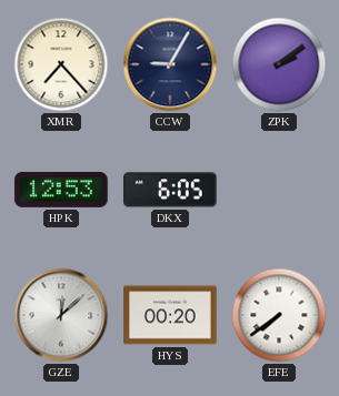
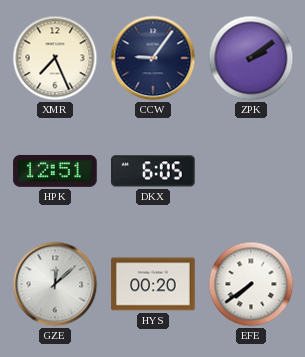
XMR: 7:23 -> 7:26
CCW: 9:05 -> 9:06
HPK: 12:53 -> 12:51
